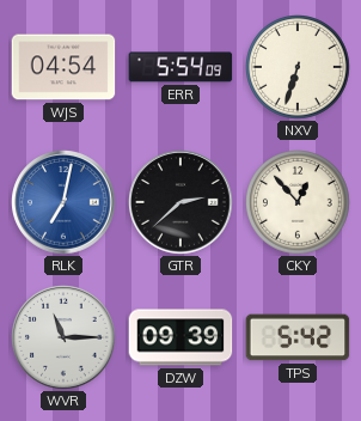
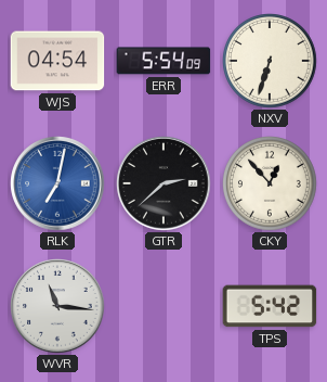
WVR: 11:15 -> 11:16
DZW: 09:39 -> none
